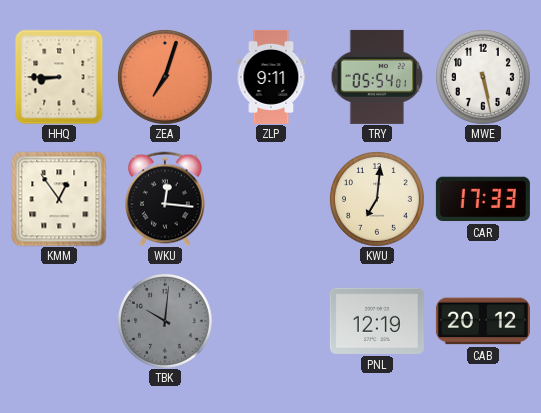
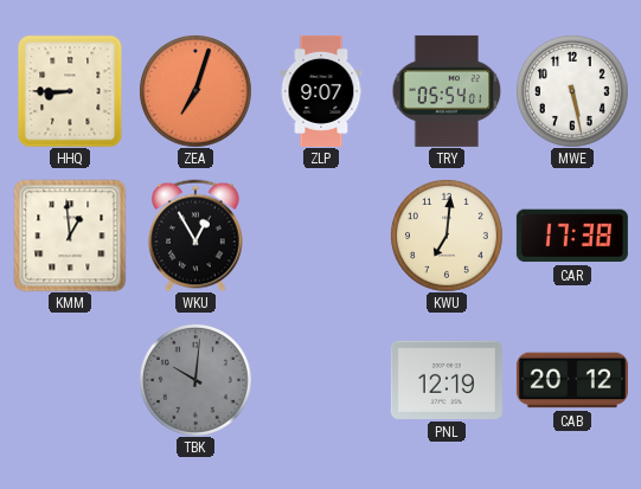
ZLP: 9:11 -> 9:07
KMM: 12:54 -> 12:59
WKU: 12:16 -> 12:55
CAR: 17:33 -> 17:38
